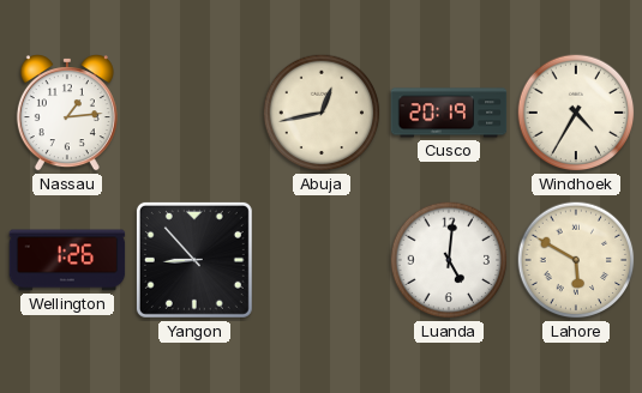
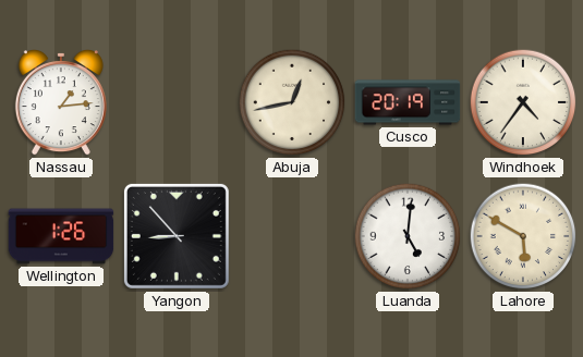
Windhoek: 4:35 -> 4:36
